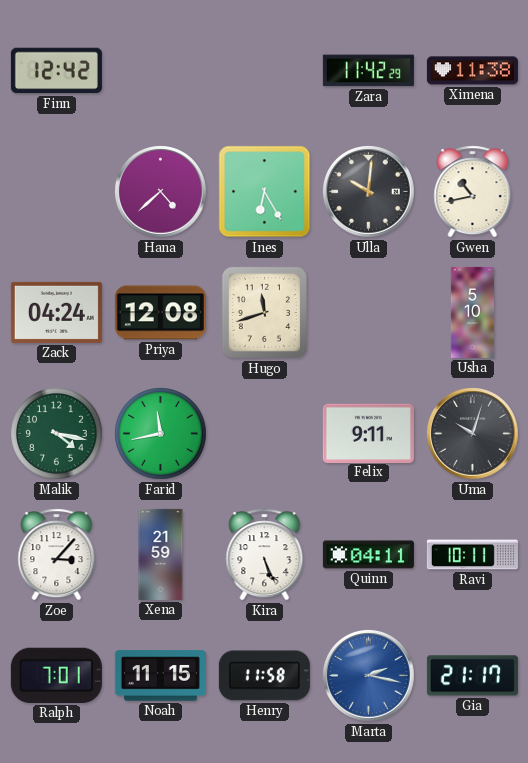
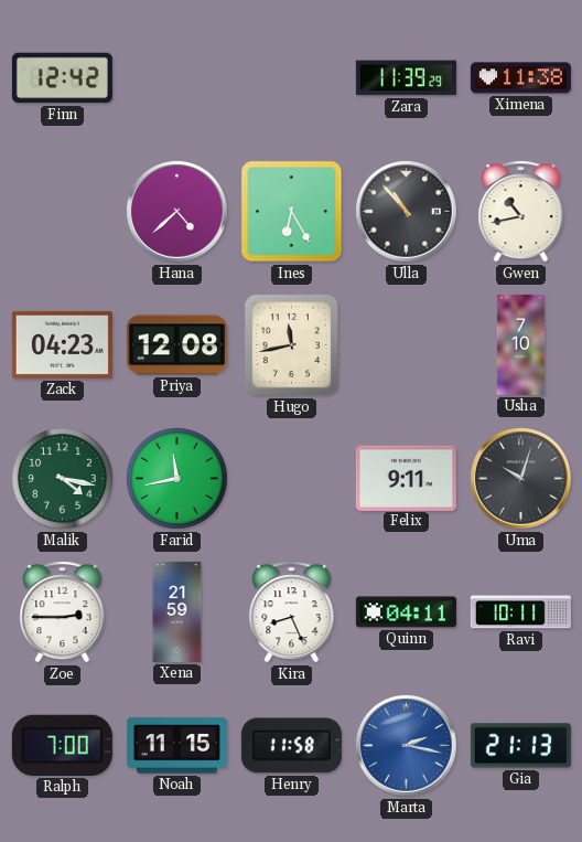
Zara: 11:42 -> 11:39
Ulla: 10:01 -> 10:53
Zack: 04:24 -> 04:23
Hugo: 11:42 -> 11:43
Usha: 5:10 -> 7:10
Zoe: 3:07 -> 2:45
Kira: 5:26 -> 8:26
Ralph: 7:01 -> 7:00
Gia: 21:17 -> 21:13
